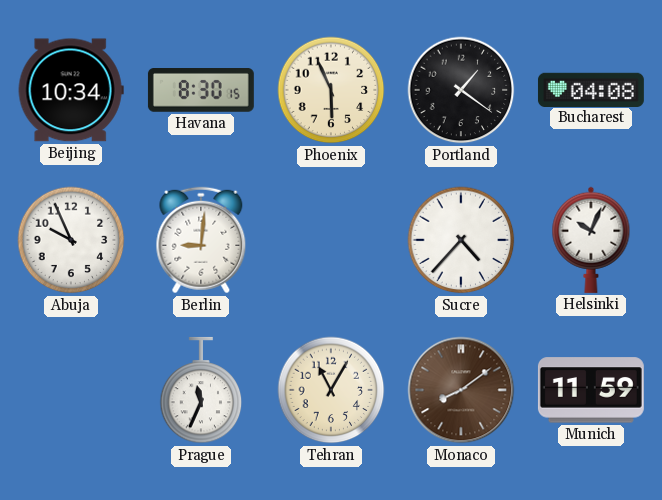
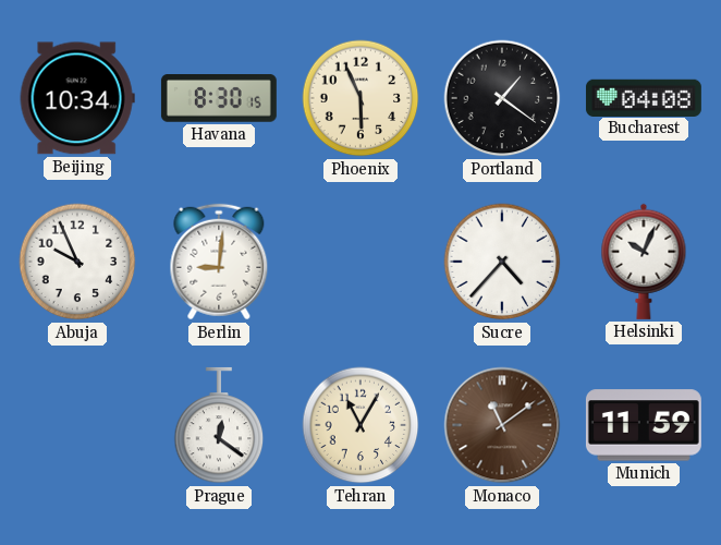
Prague: 11:34 -> 12:21
Monaco: 8:09 -> 11:09
